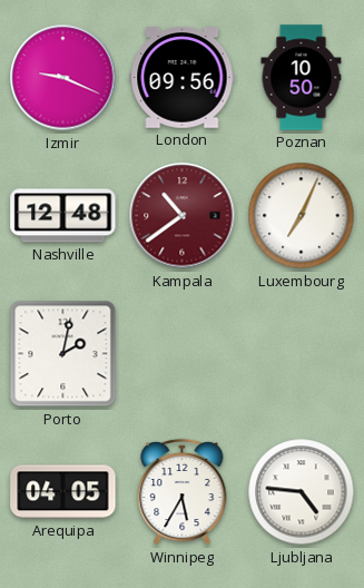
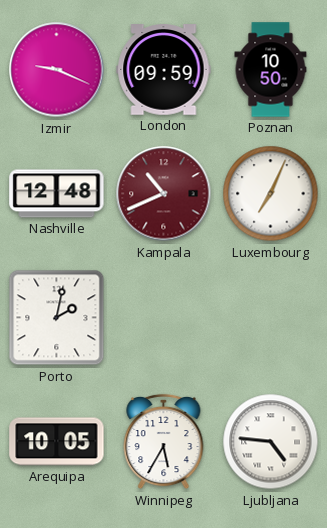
London: 09:56 -> 09:59
Kampala: 10:39 -> 10:41
Arequipa: 04:05 -> 10:05
